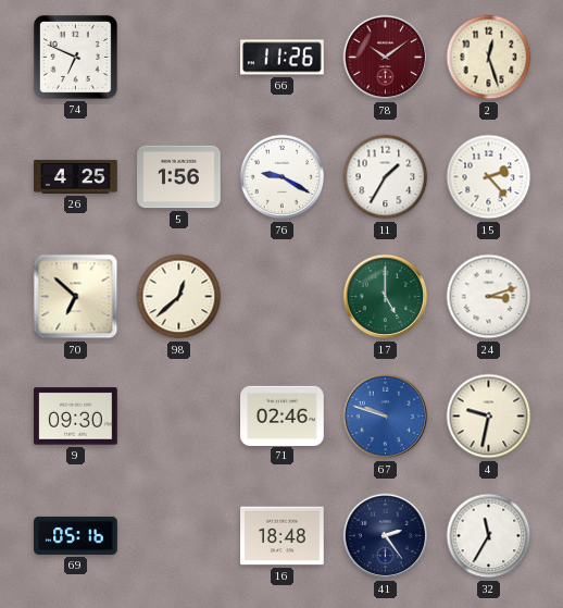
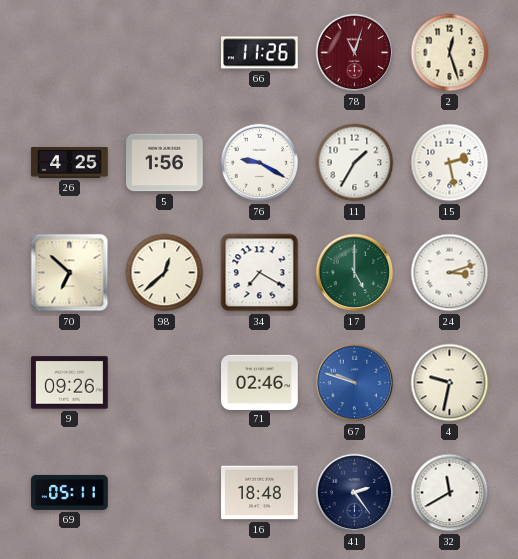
74: 6:49 -> none
78: 10:09 -> 11:03
15: 2:23 -> 2:28
34: none -> 7:20
9: 09:30 -> 09:26
69: 05:16 -> 05:11
32: 11:35 -> 11:40
